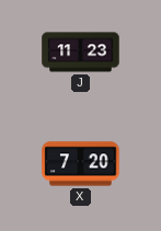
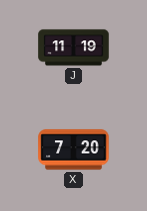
J: 11:23 -> 11:19
